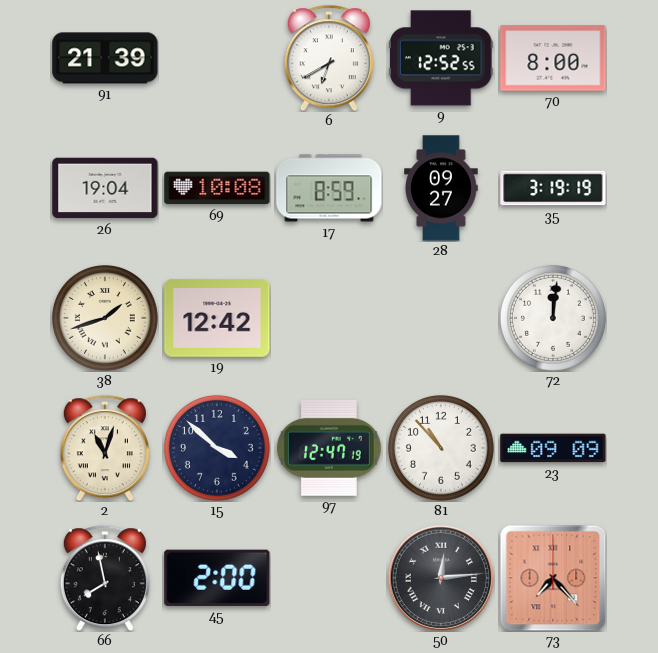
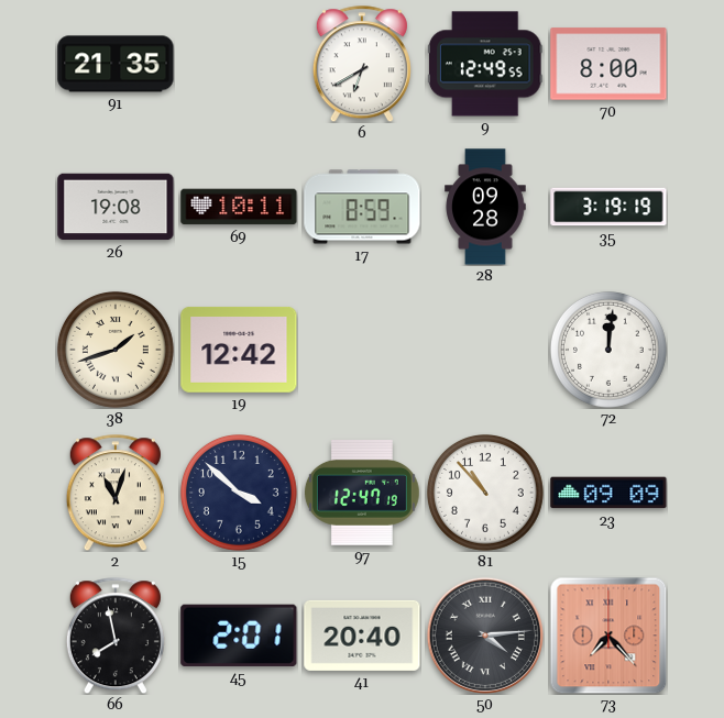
91: 21:39 -> 21:35
9: 12:52 -> 12:49
26: 19:04 -> 19:08
69: 10:08 -> 10:11
28: 09:27 -> 09:28
45: 2:00 -> 2:01
41: none -> 20:40
50: 12:14 -> 4:14
